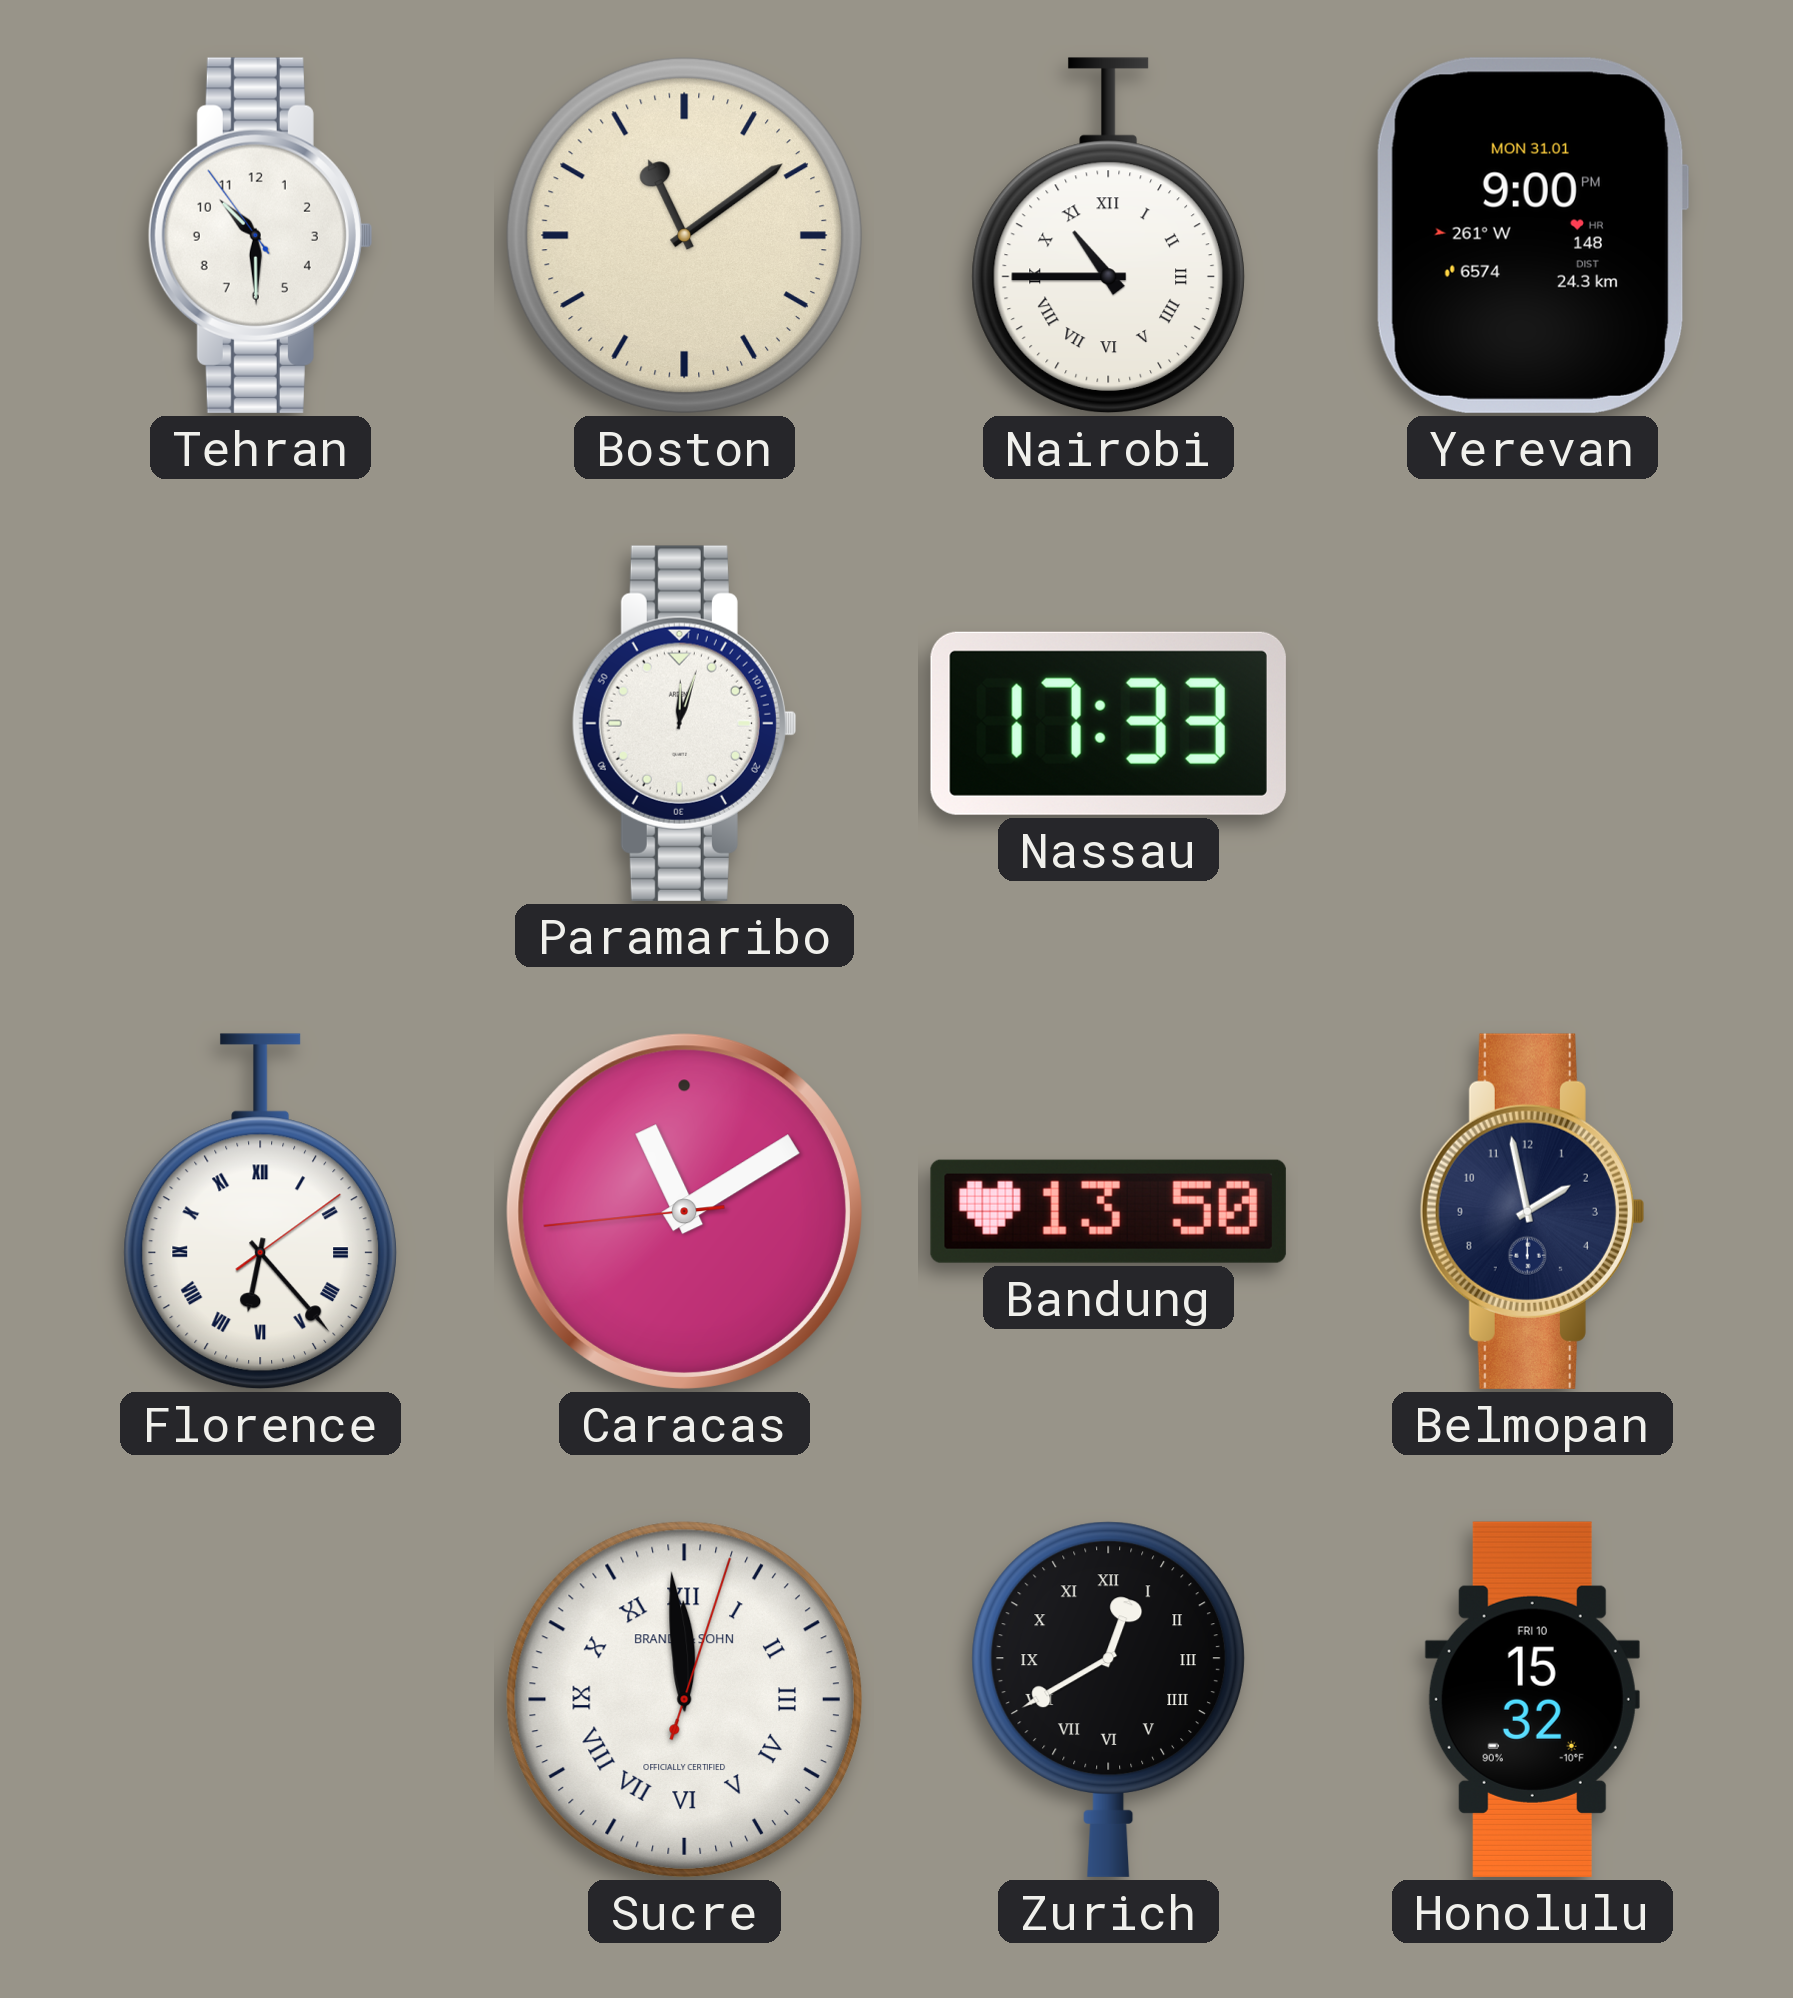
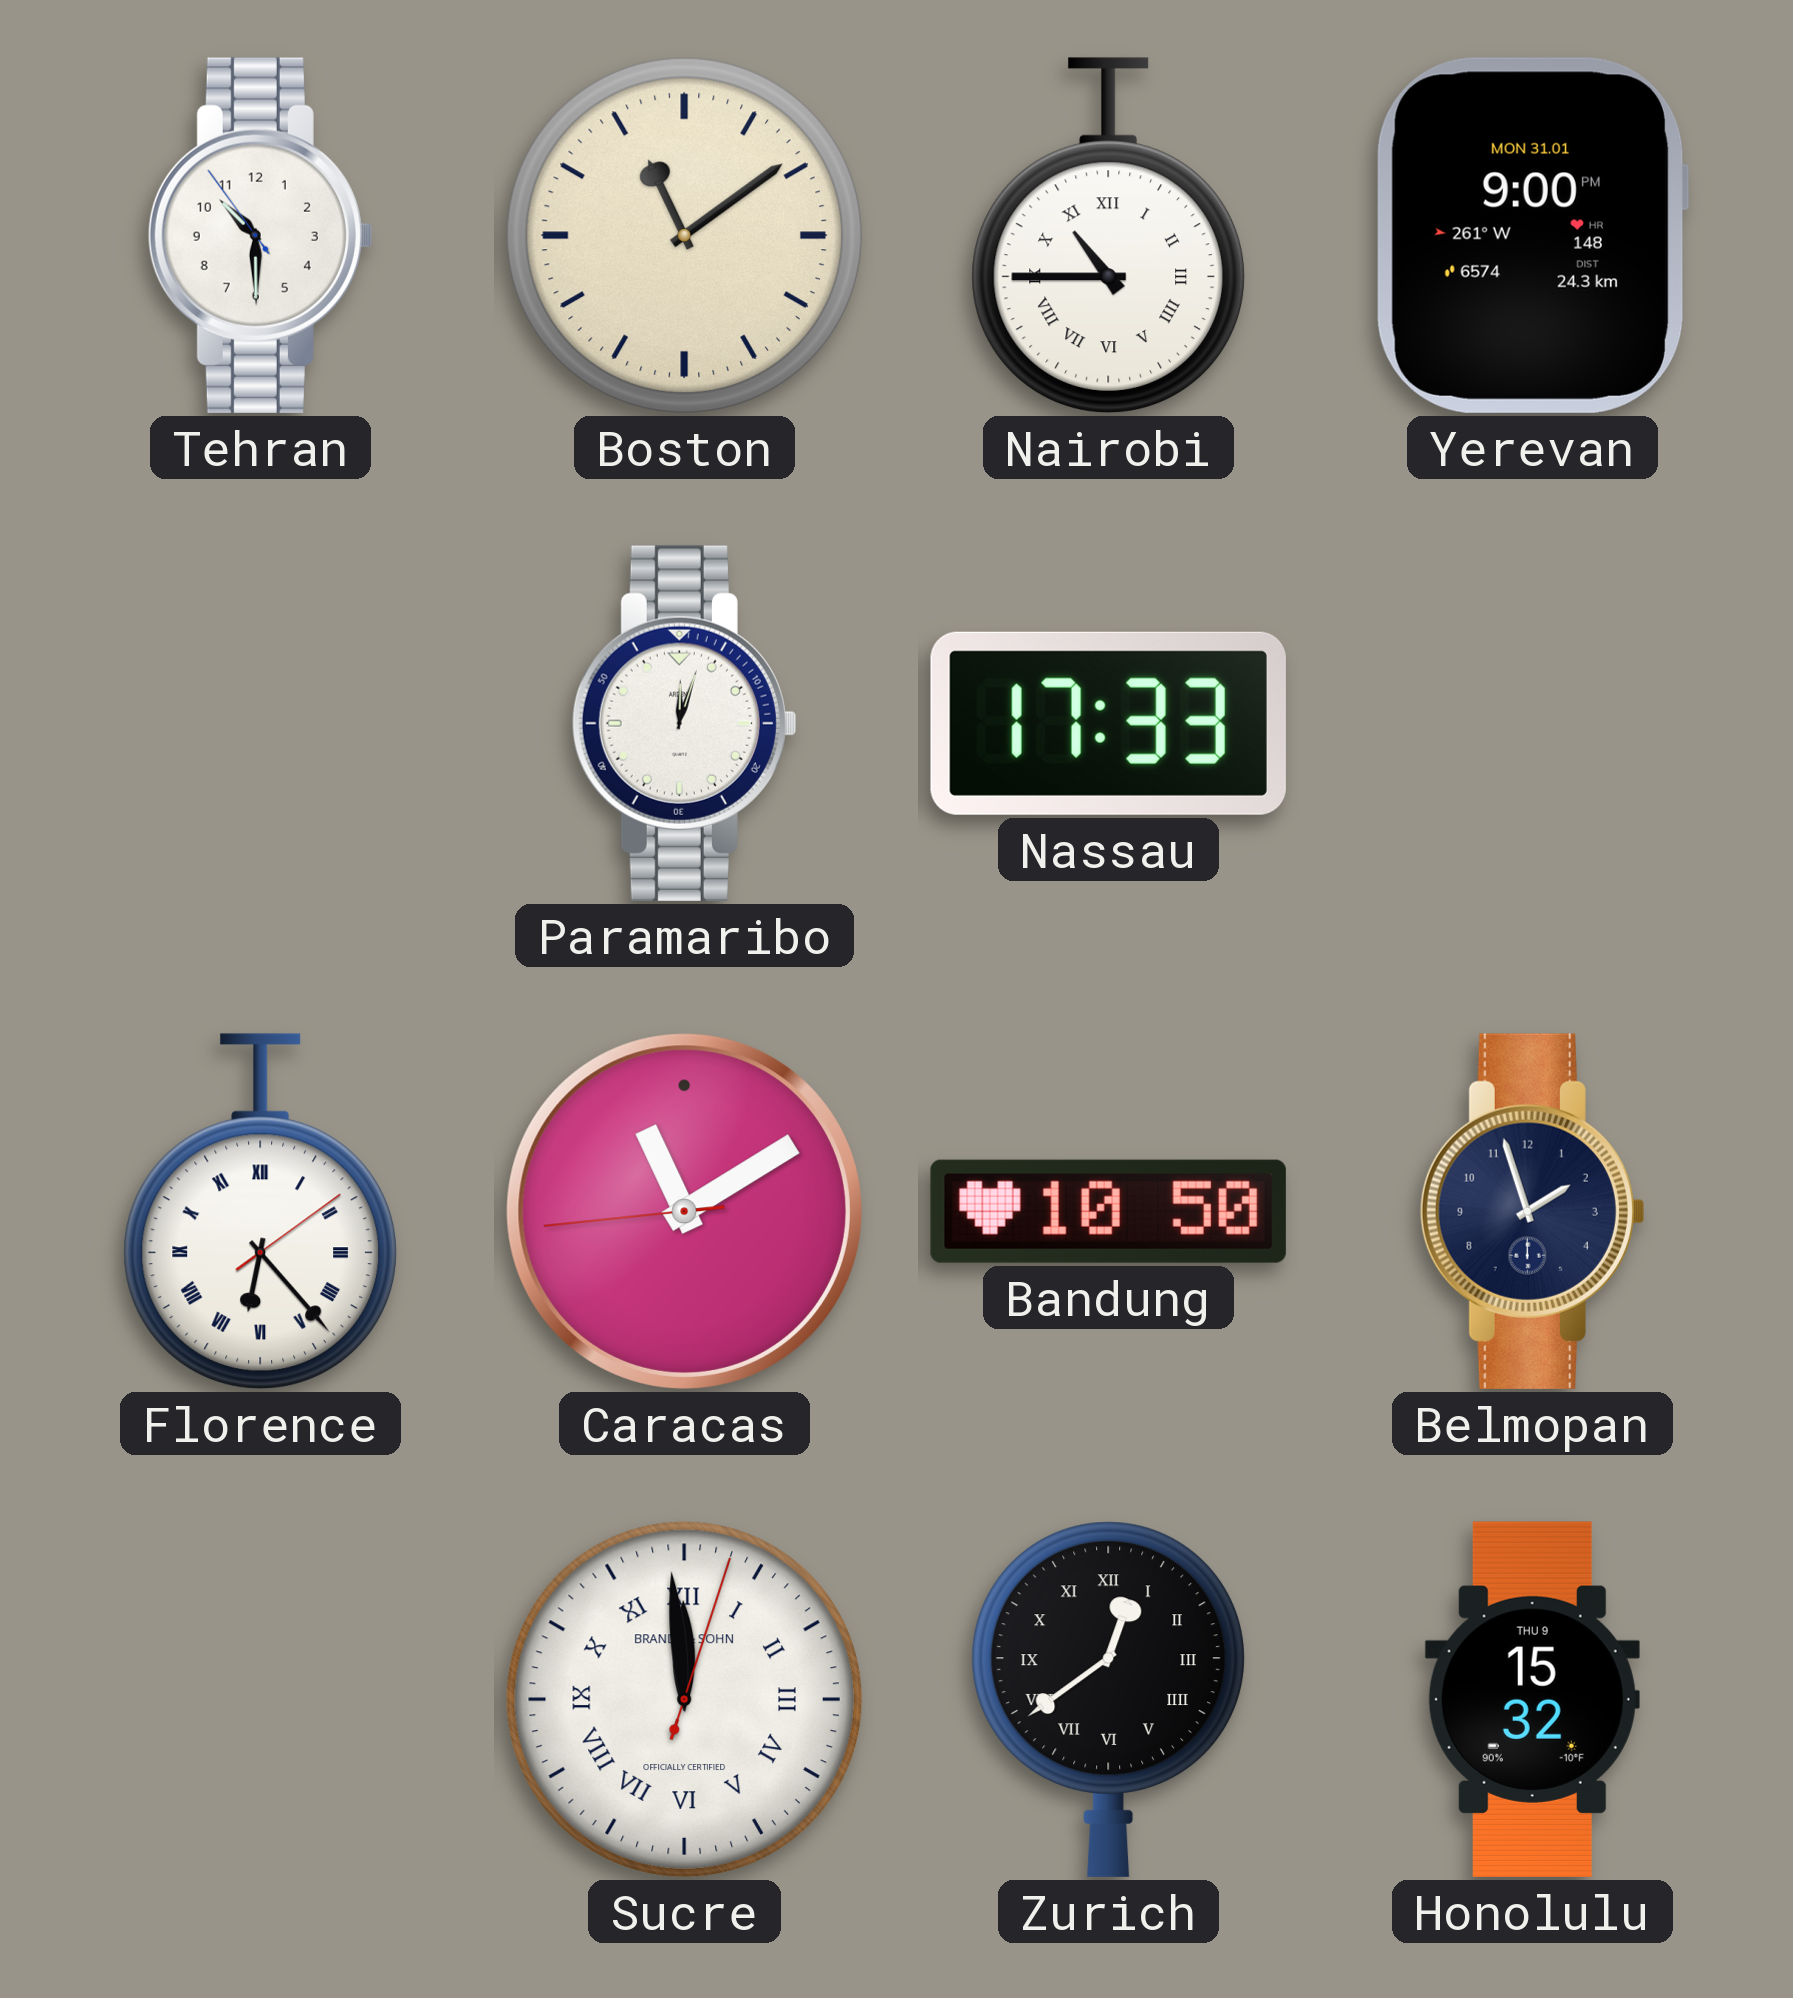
Bandung: 13:50 -> 10:50
Belmopan: 1:58 -> 1:57
Zurich: 12:40 -> 12:39
Honolulu date: FRI 10 -> THU 9
